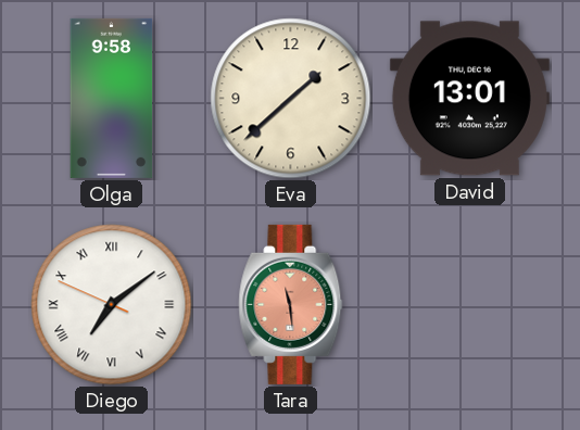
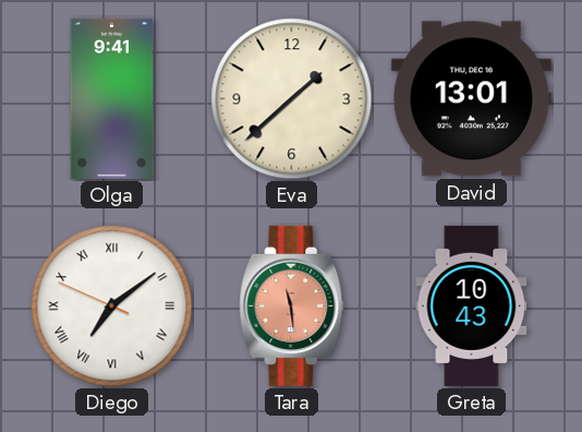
Olga: 9:58 -> 9:41
Greta: none -> 10:43
